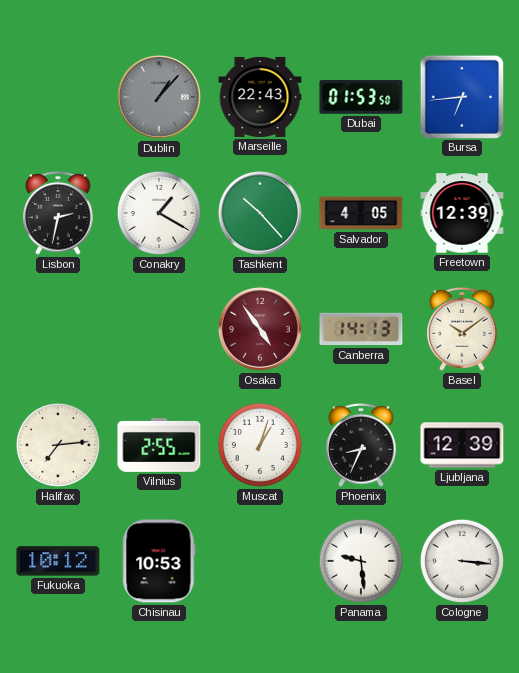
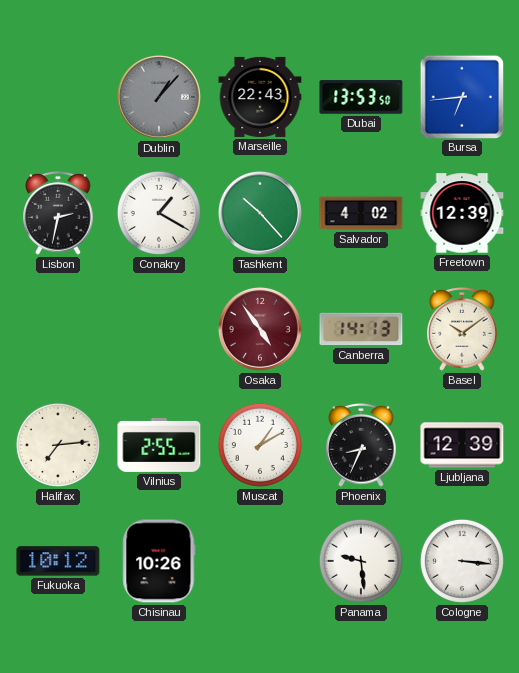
Dubai: 01:53 -> 13:53
Salvador: 4:05 -> 4:02
Muscat: 1:03 -> 1:10
Chisinau: 10:53 -> 10:26
